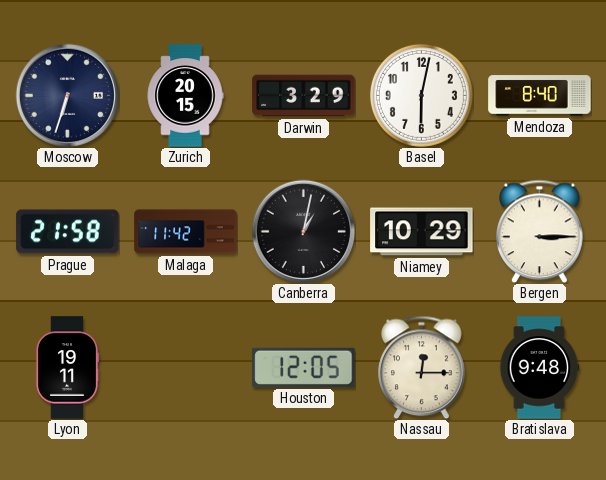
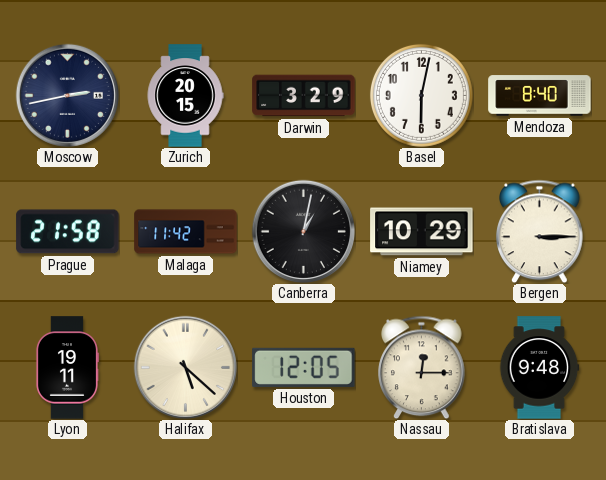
Moscow: 6:33 -> 2:43
Halifax: none -> 5:22
